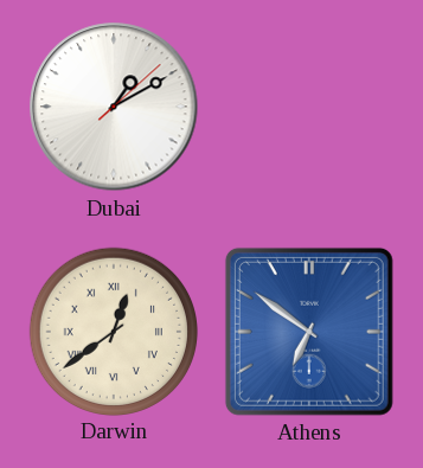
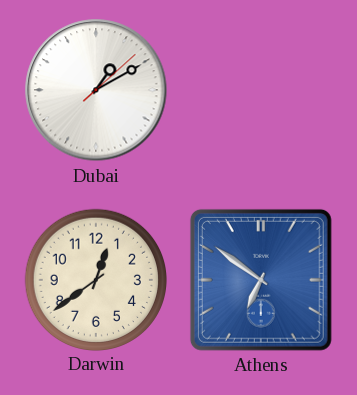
Darwin numerals: Roman -> Arabic
